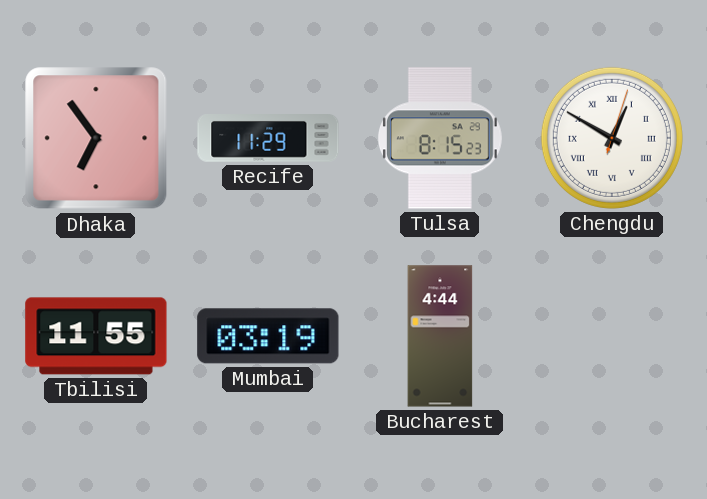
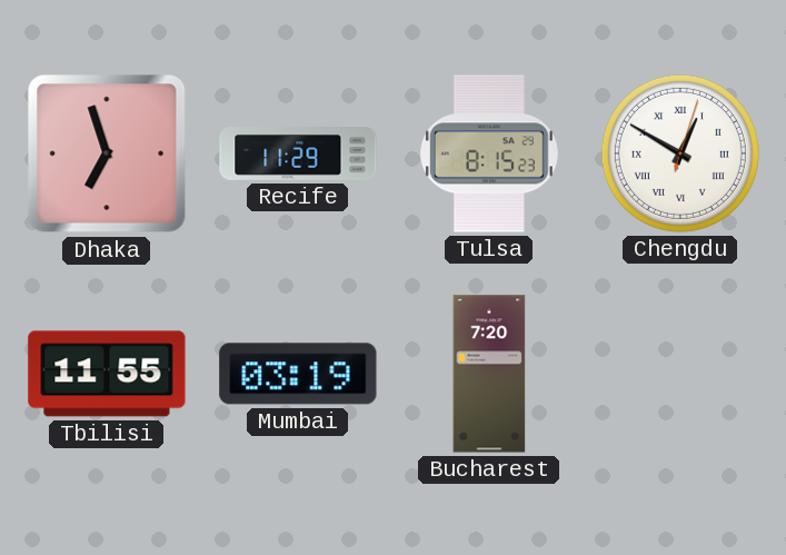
Dhaka: 6:54 -> 6:57
Bucharest: 4:44 -> 7:20
